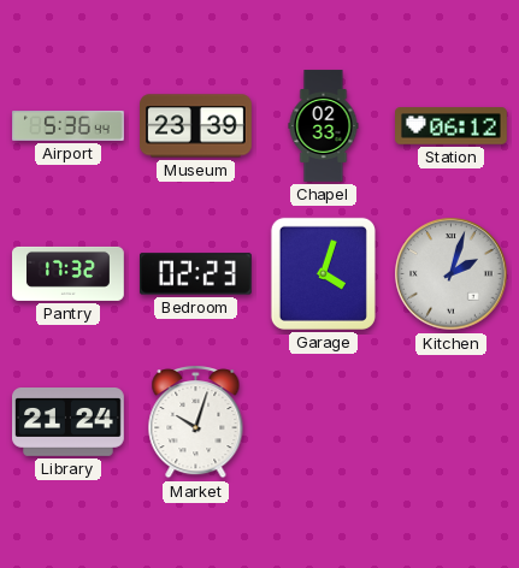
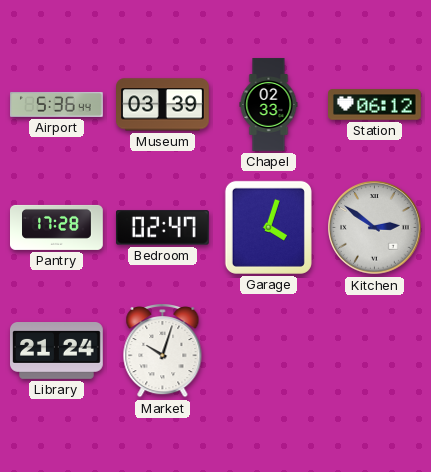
Museum: 23:39 -> 03:39
Pantry: 17:32 -> 17:28
Bedroom: 02:23 -> 02:47
Kitchen: 2:03 -> 2:51
